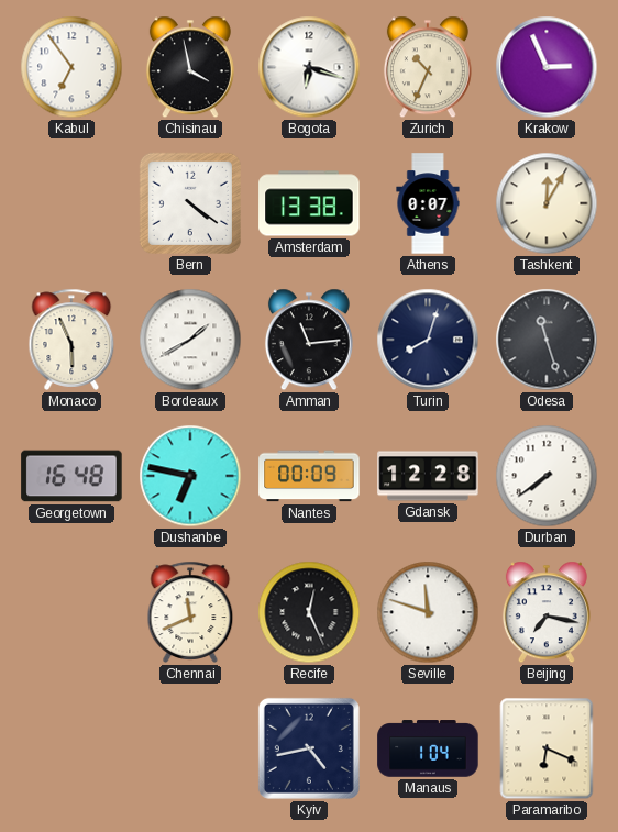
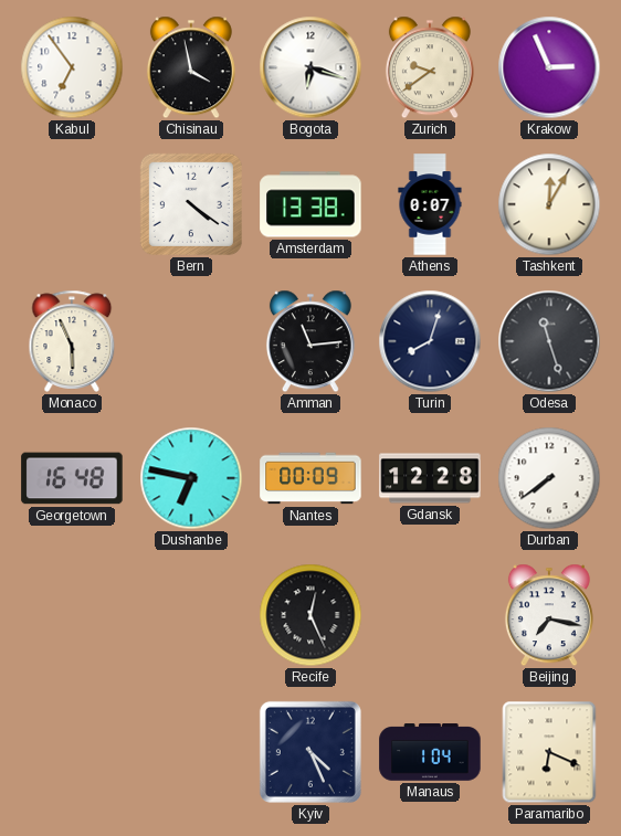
Zurich: 10:34 -> 9:39
Bordeaux: 1:40 -> none
Chennai: 11:41 -> none
Seville: 11:48 -> none
Kyiv: 4:43 -> 4:26
